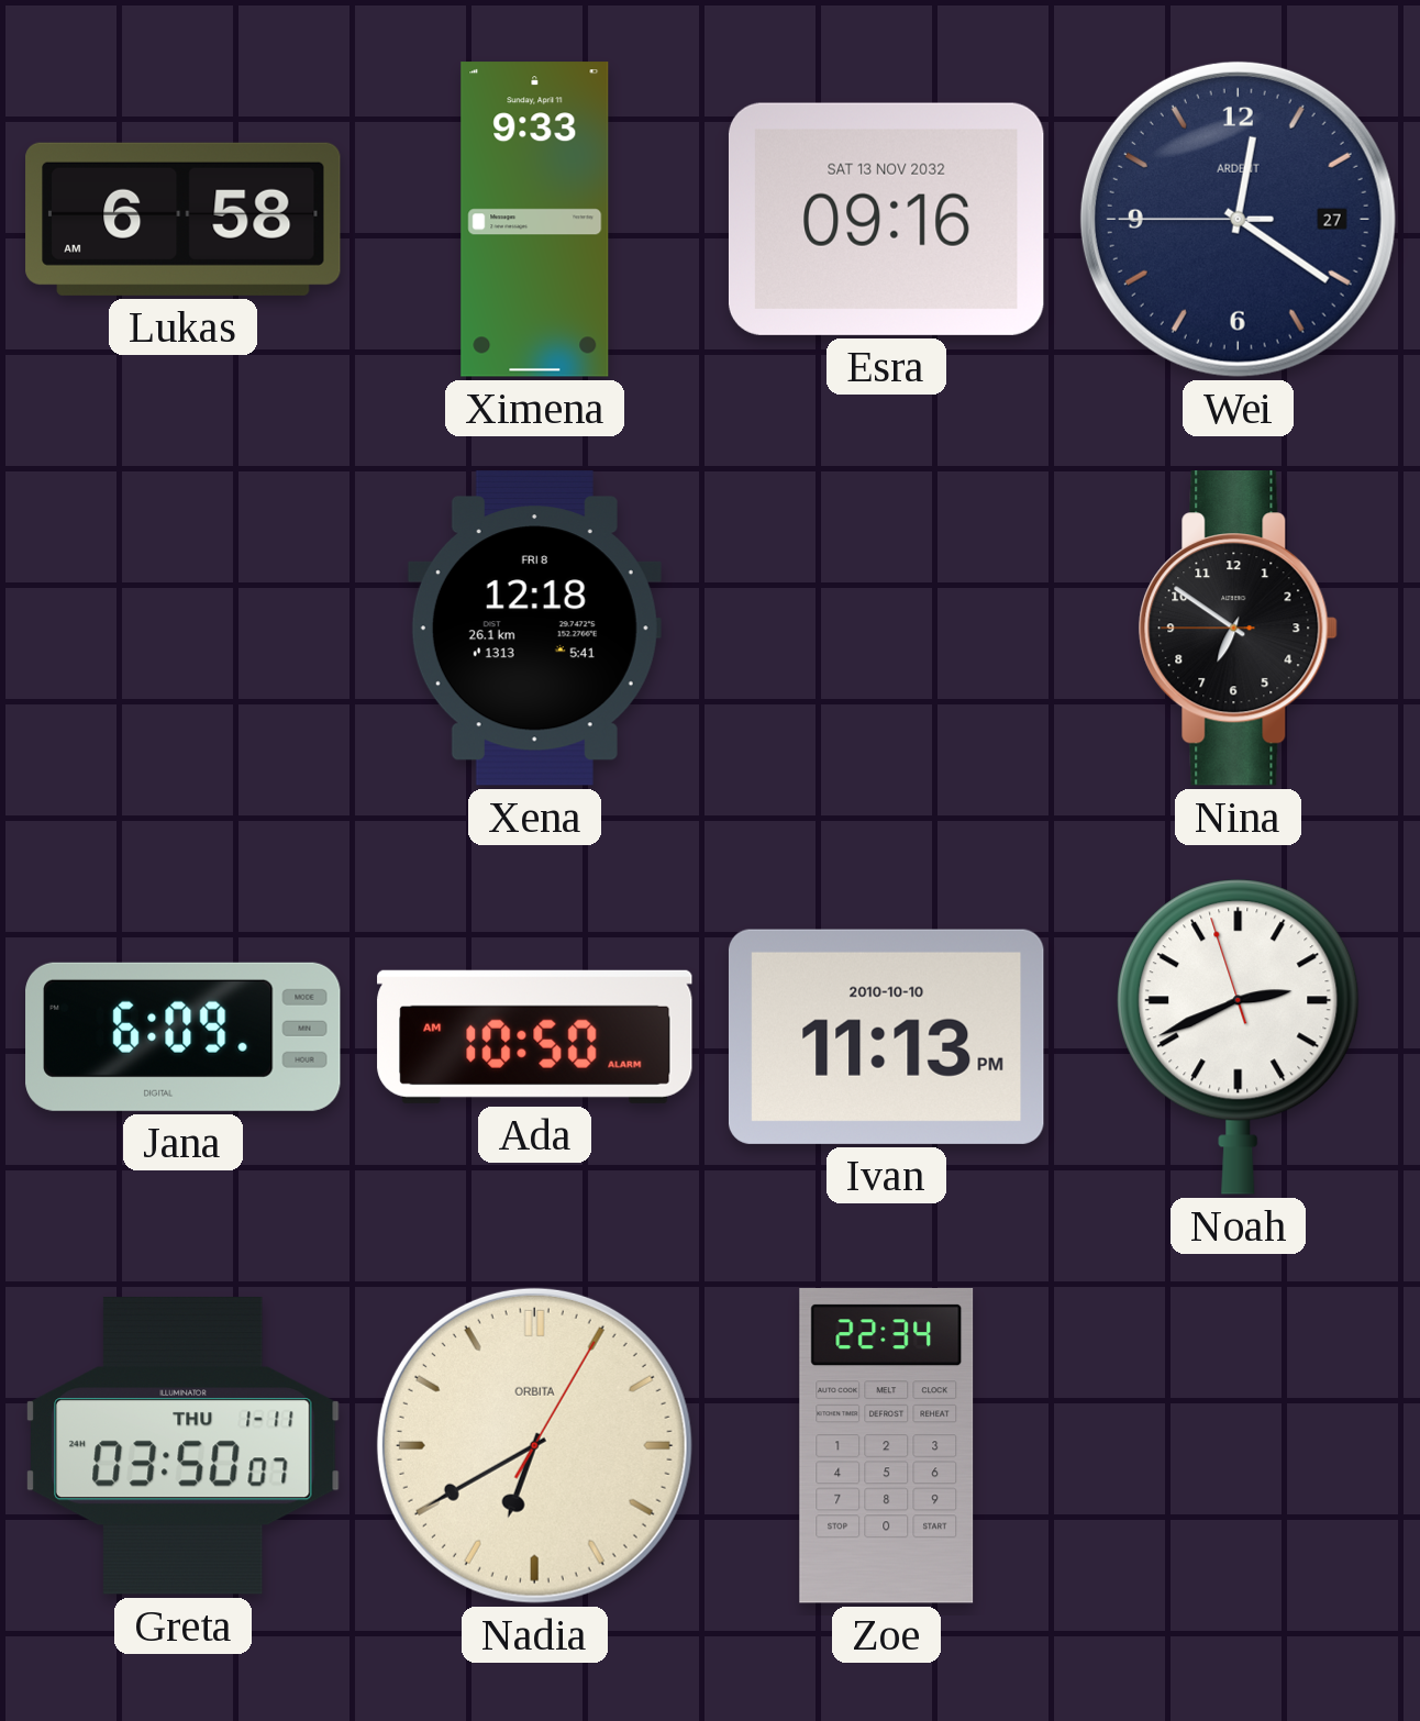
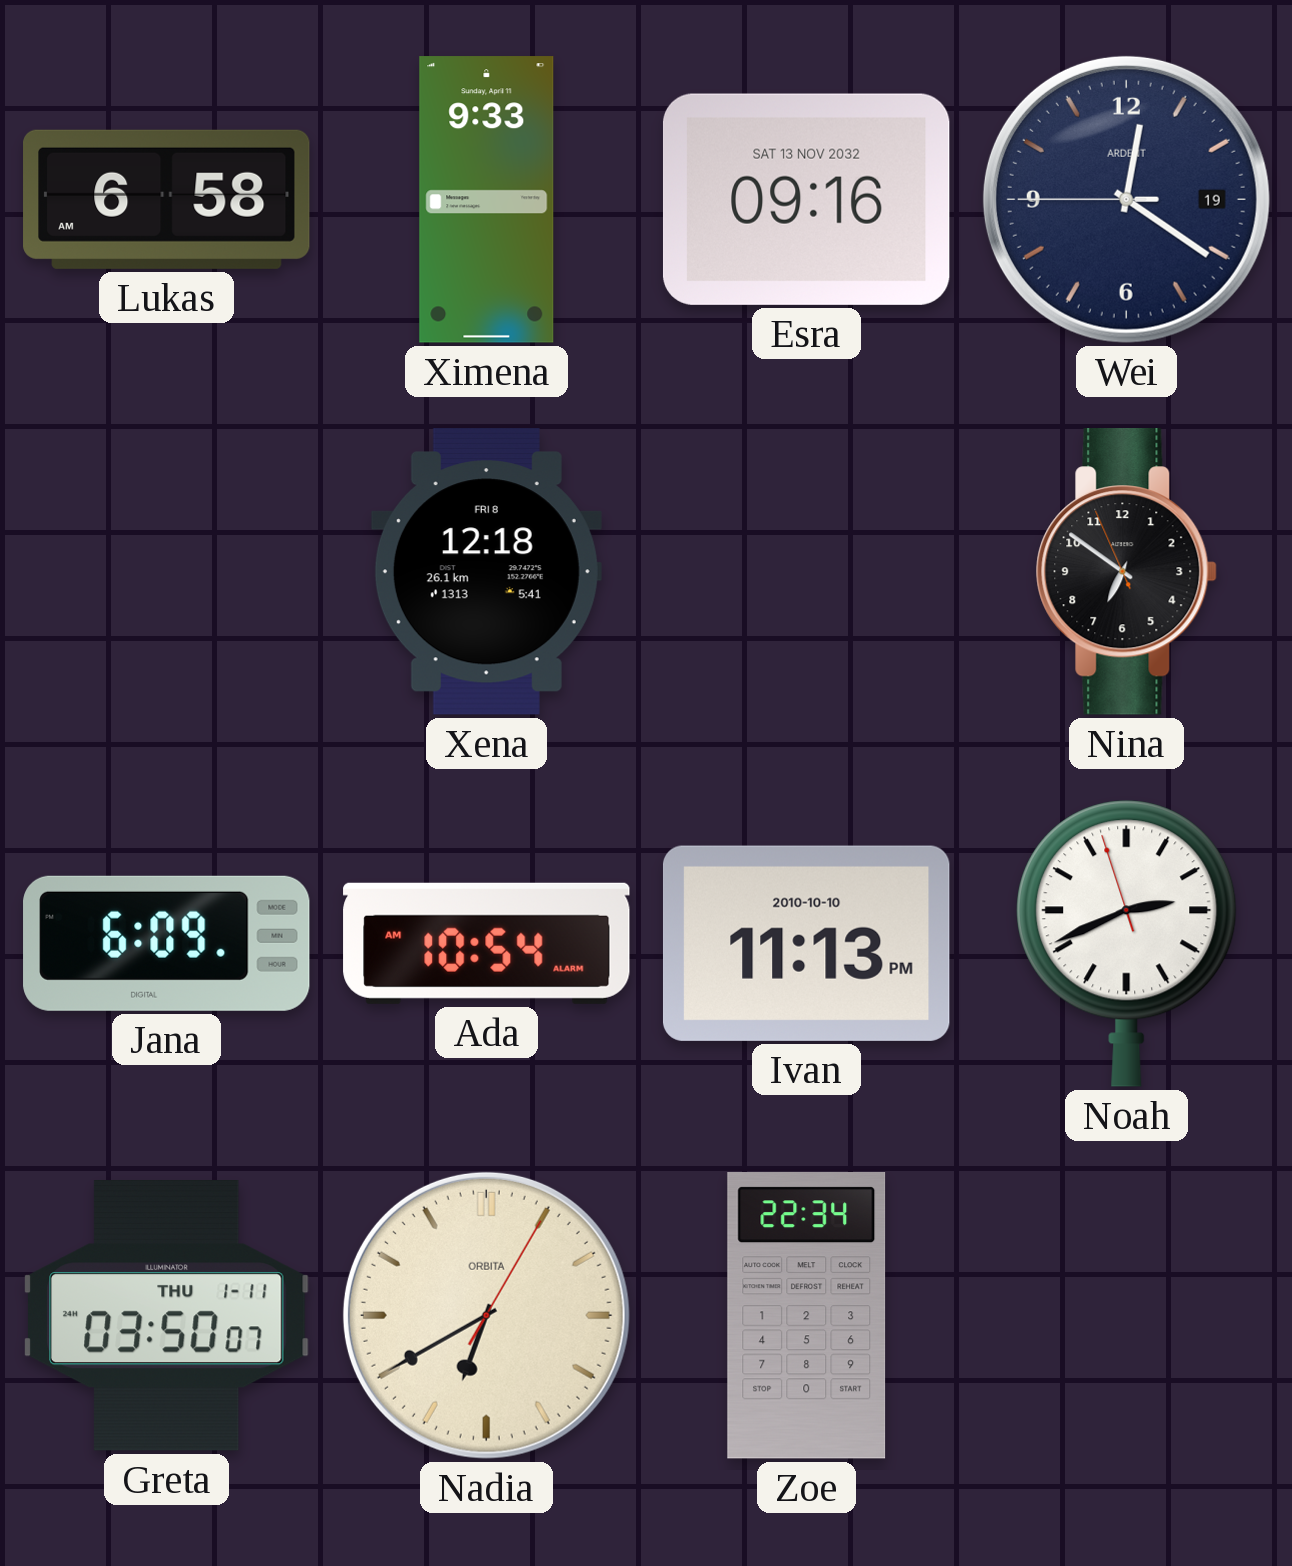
Wei date: 27 -> 19
Nina: 6:50:45 -> 6:50:56
Ada: 10:50 -> 10:54
